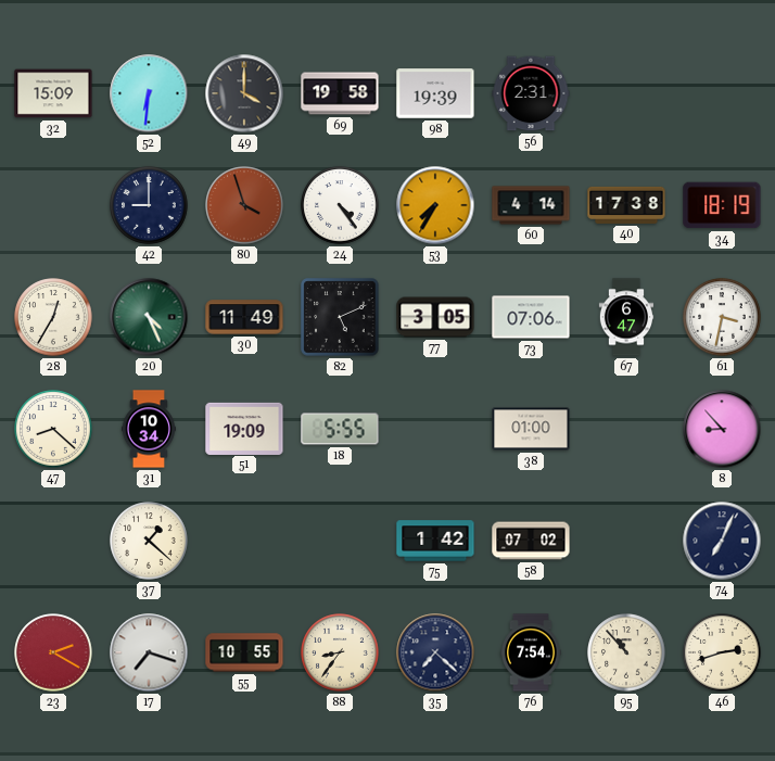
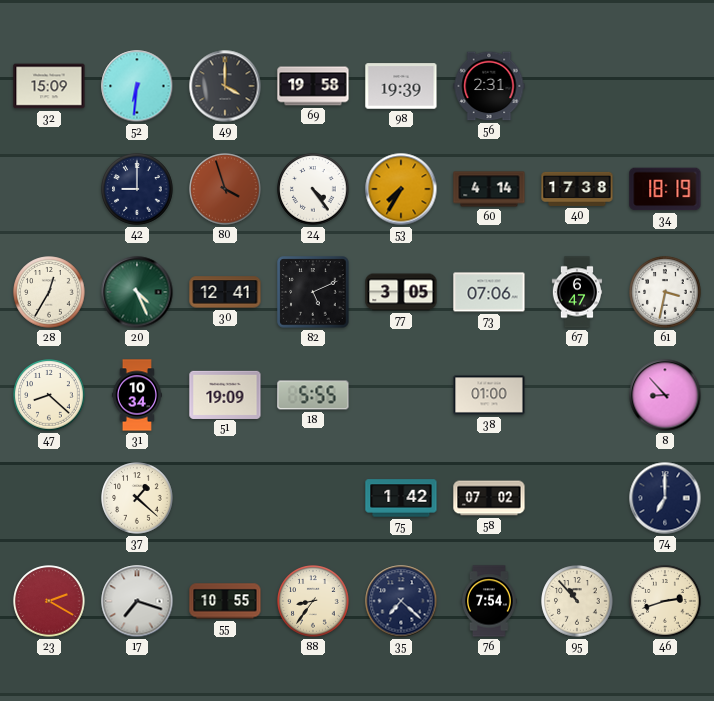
30: 11:49 -> 12:41
74: 7:04 -> 7:00
